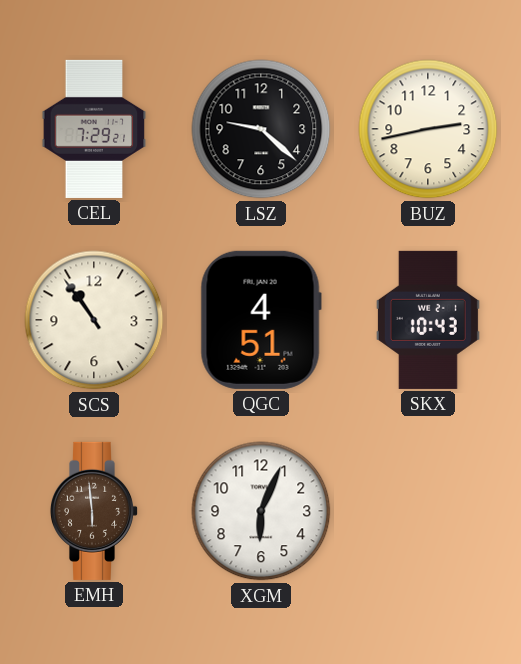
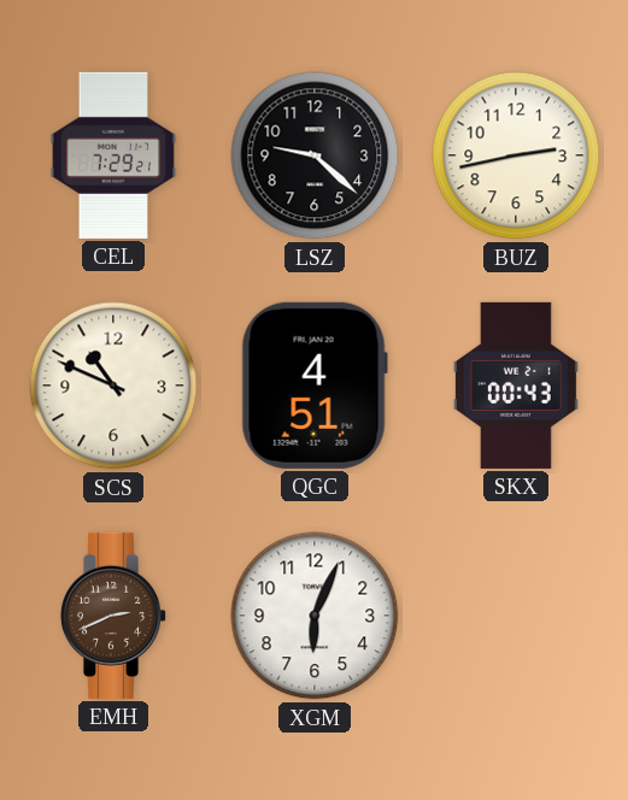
SCS: 10:54 -> 10:49
SKX: 10:43 -> 00:43
EMH: 5:59 -> 2:41
